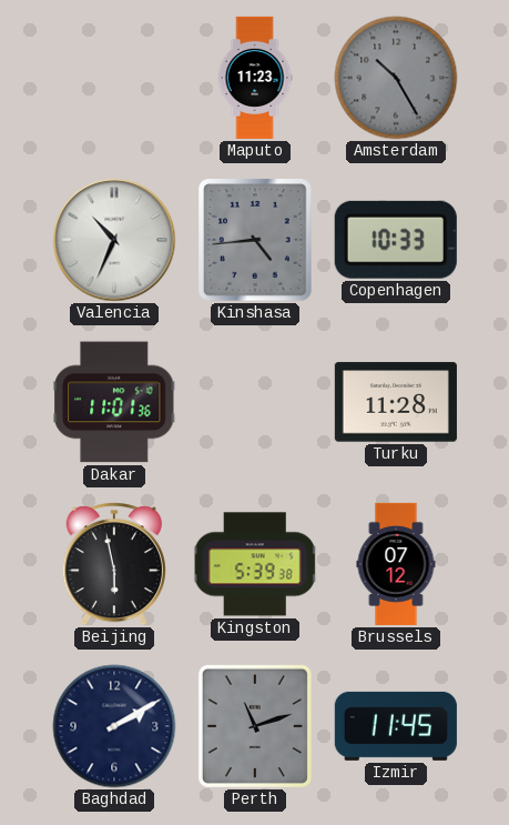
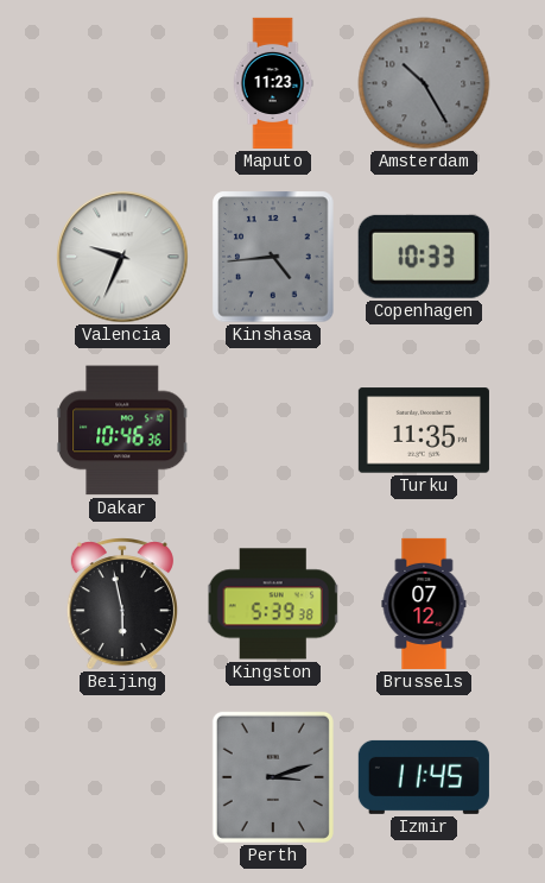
Valencia: 10:34 -> 9:34
Dakar: 11:01 -> 10:46
Turku: 11:28 -> 11:35
Baghdad: 2:10 -> none
Perth: 11:12 -> 3:12
